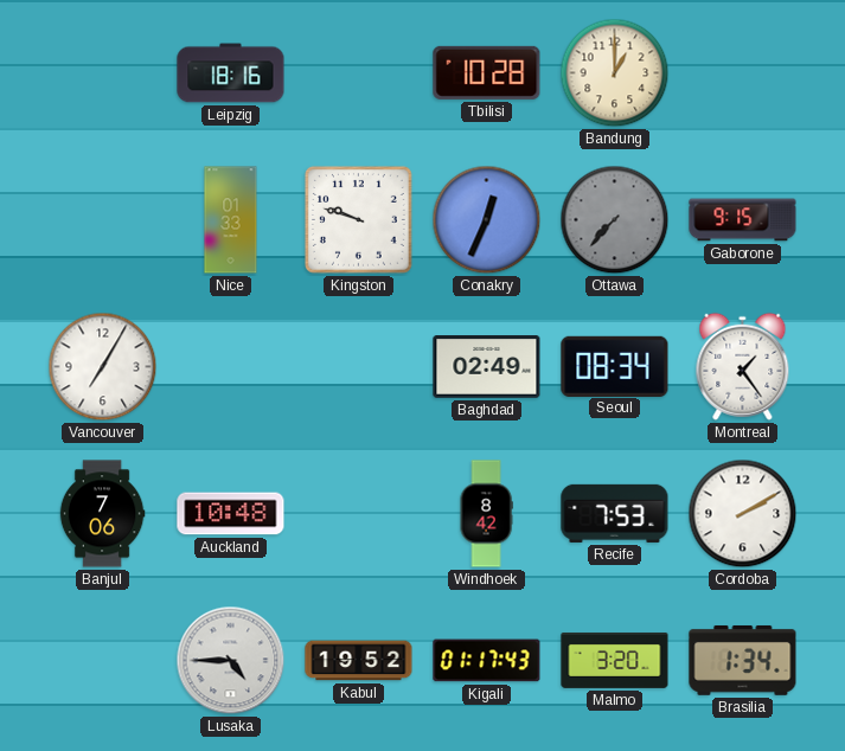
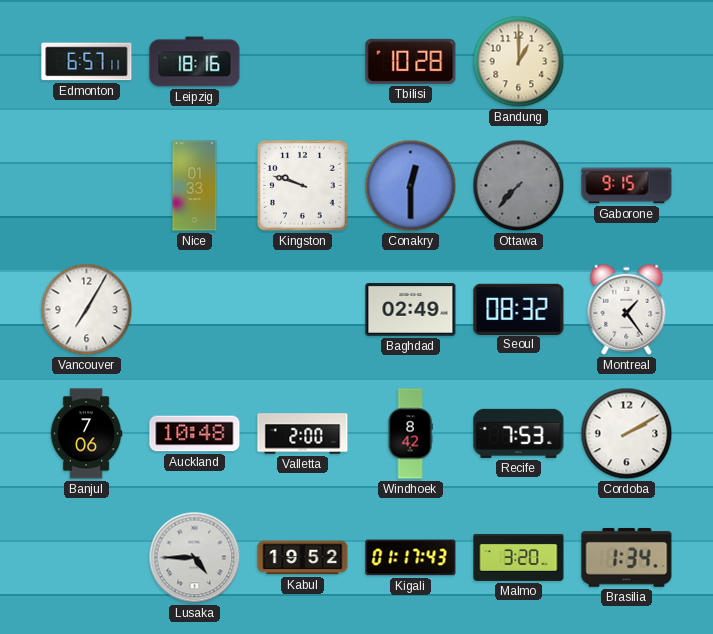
Edmonton: none -> 6:57
Conakry: 12:34 -> 12:30
Seoul: 08:34 -> 08:32
Valletta: none -> 2:00
